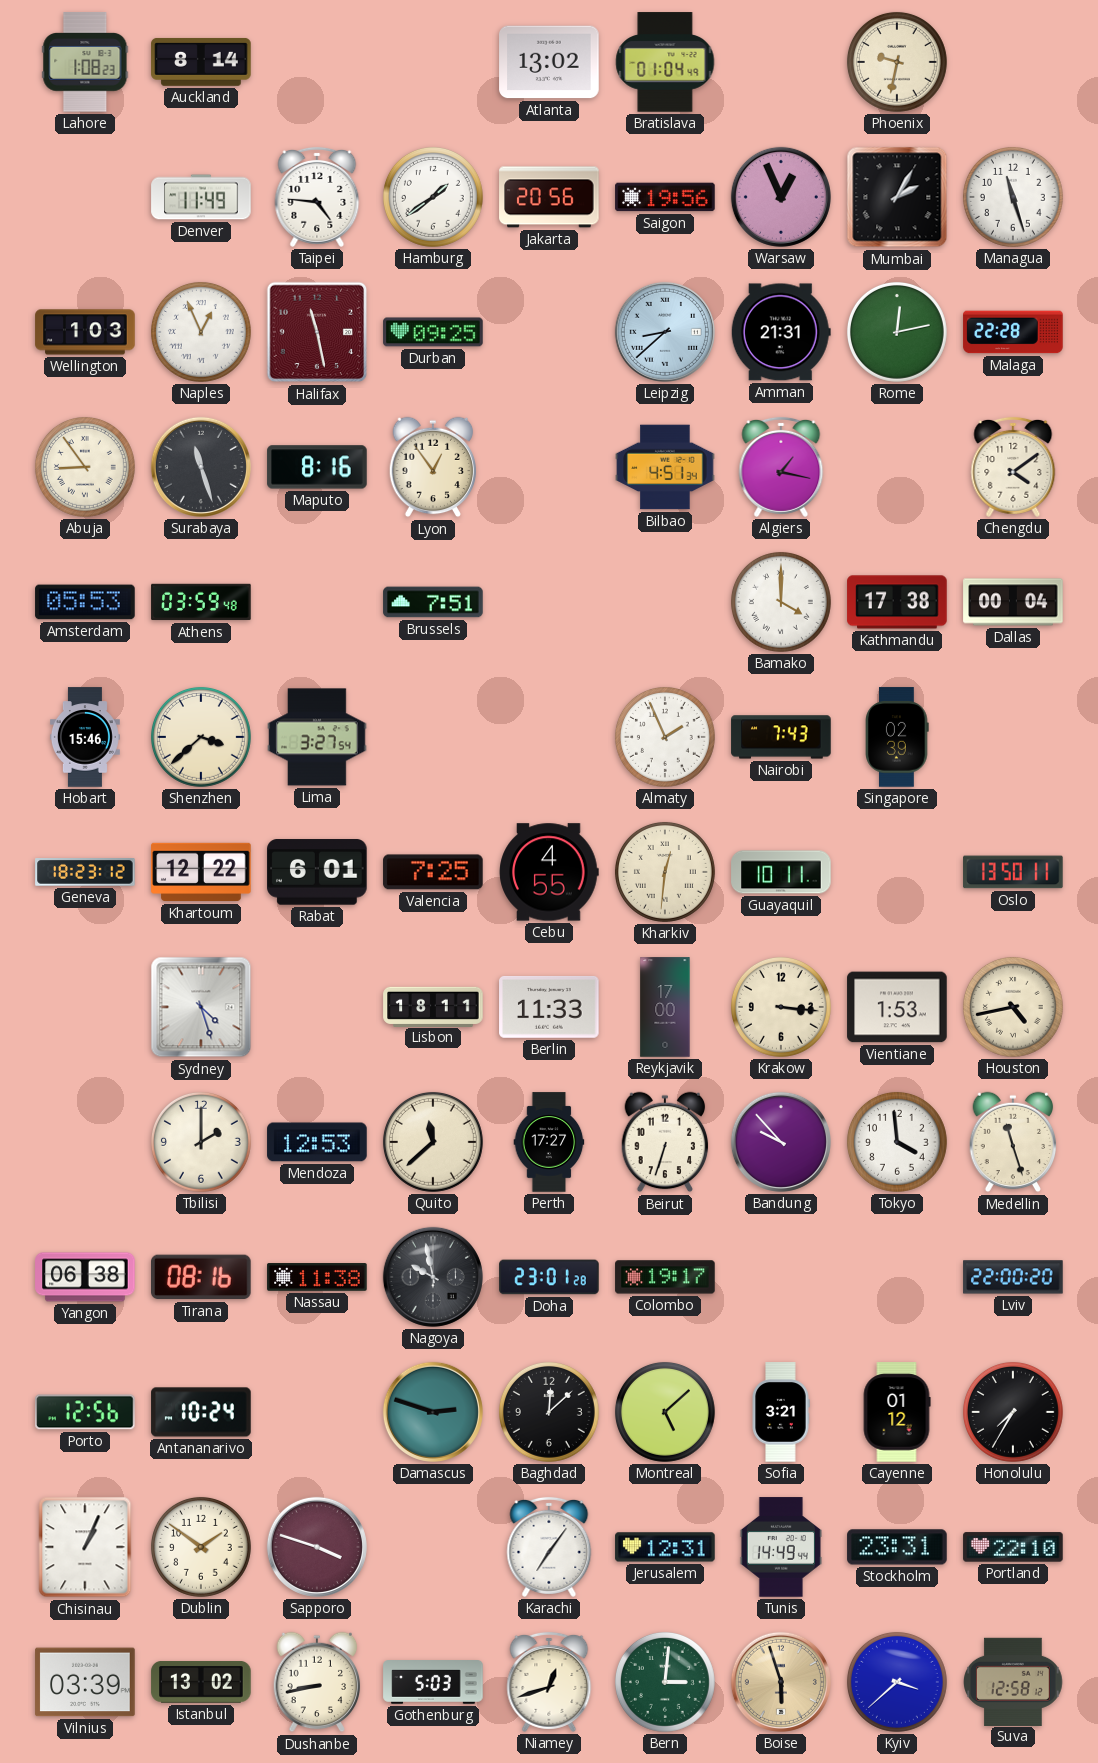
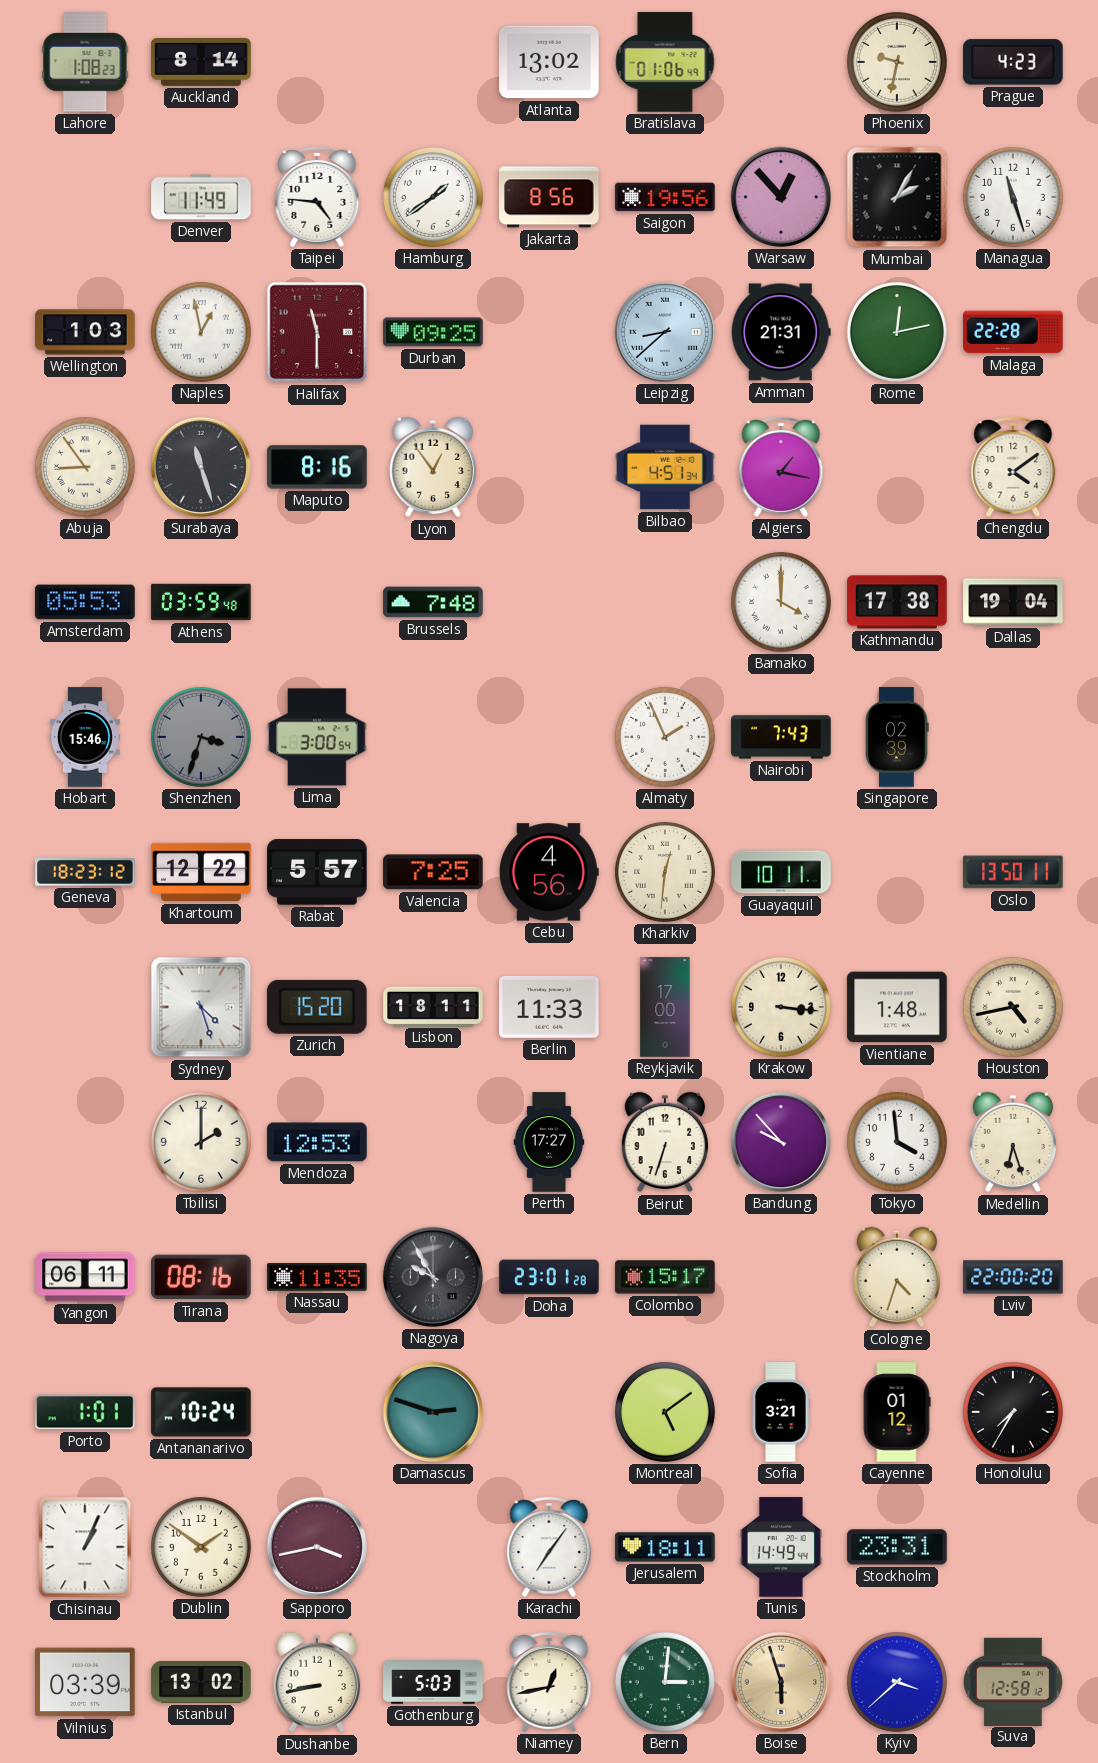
Bratislava: 01:04 -> 01:06
Prague: none -> 4:23
Jakarta: 20:56 -> 8:56
Warsaw: 12:56 -> 12:53
Naples: 12:56 -> 12:58
Halifax: 11:28 -> 11:30
Brussels: 7:51 -> 7:48
Dallas: 00:04 -> 19:04
Shenzhen: 3:38 -> 3:33
Shenzhen dial: cream -> grey
Lima: 3:27 -> 3:00
Rabat: 6:01 -> 5:57
Cebu: 4:55 -> 4:56
Zurich: none -> 15:20
Vientiane: 1:53 -> 1:48
Quito: 11:38 -> none
Medellin: 11:27 -> 6:27
Yangon: 06:38 -> 06:11
Nassau: 11:38 -> 11:35
Nagoya: 9:58 -> 9:55
Colombo: 19:17 -> 15:17
Cologne: none -> 4:33
Porto: 12:56 -> 1:01
Baghdad: 12:08 -> none
Montreal: 5:08 -> 5:09
Sapporo: 3:48 -> 3:43
Jerusalem: 12:31 -> 18:11
Portland: 22:10 -> none
Niamey: 12:42 -> 12:43
